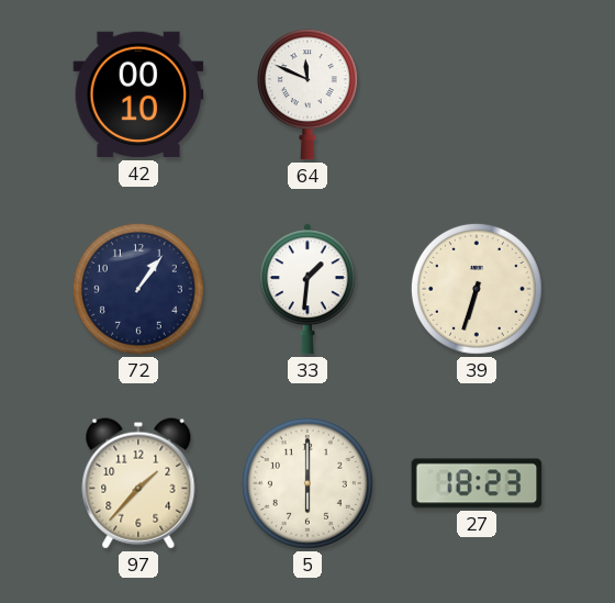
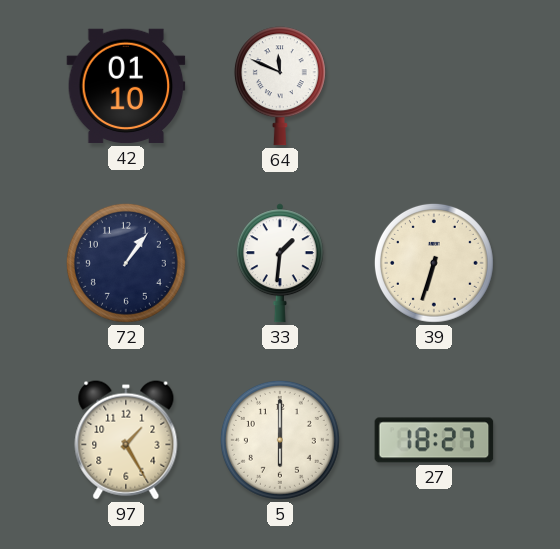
42: 00:10 -> 01:10
97: 1:37 -> 1:25
27: 18:23 -> 18:27
